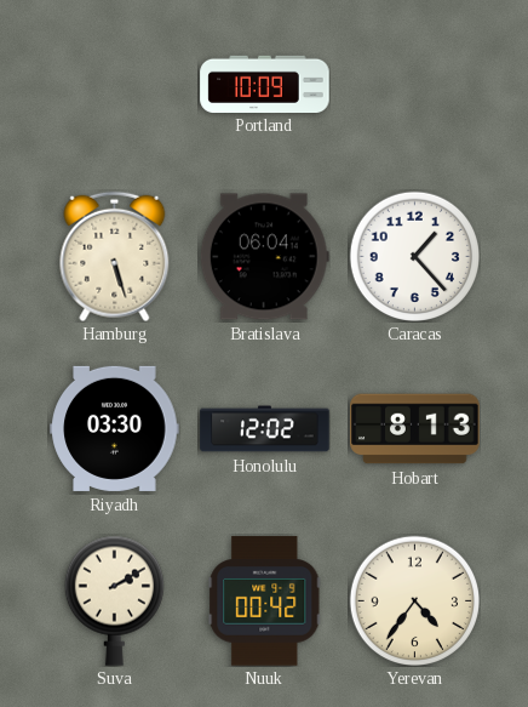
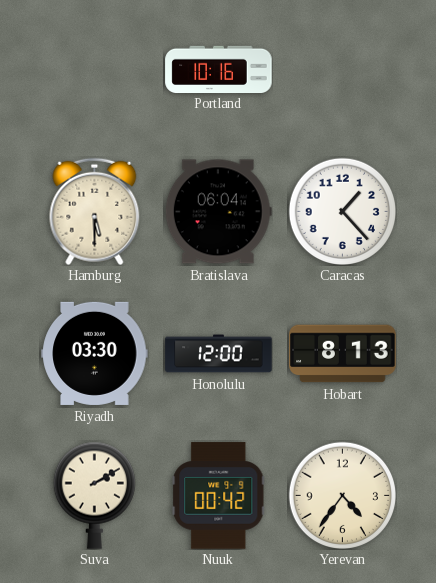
Portland: 10:09 -> 10:16
Hamburg: 5:27 -> 5:30
Honolulu: 12:02 -> 12:00
